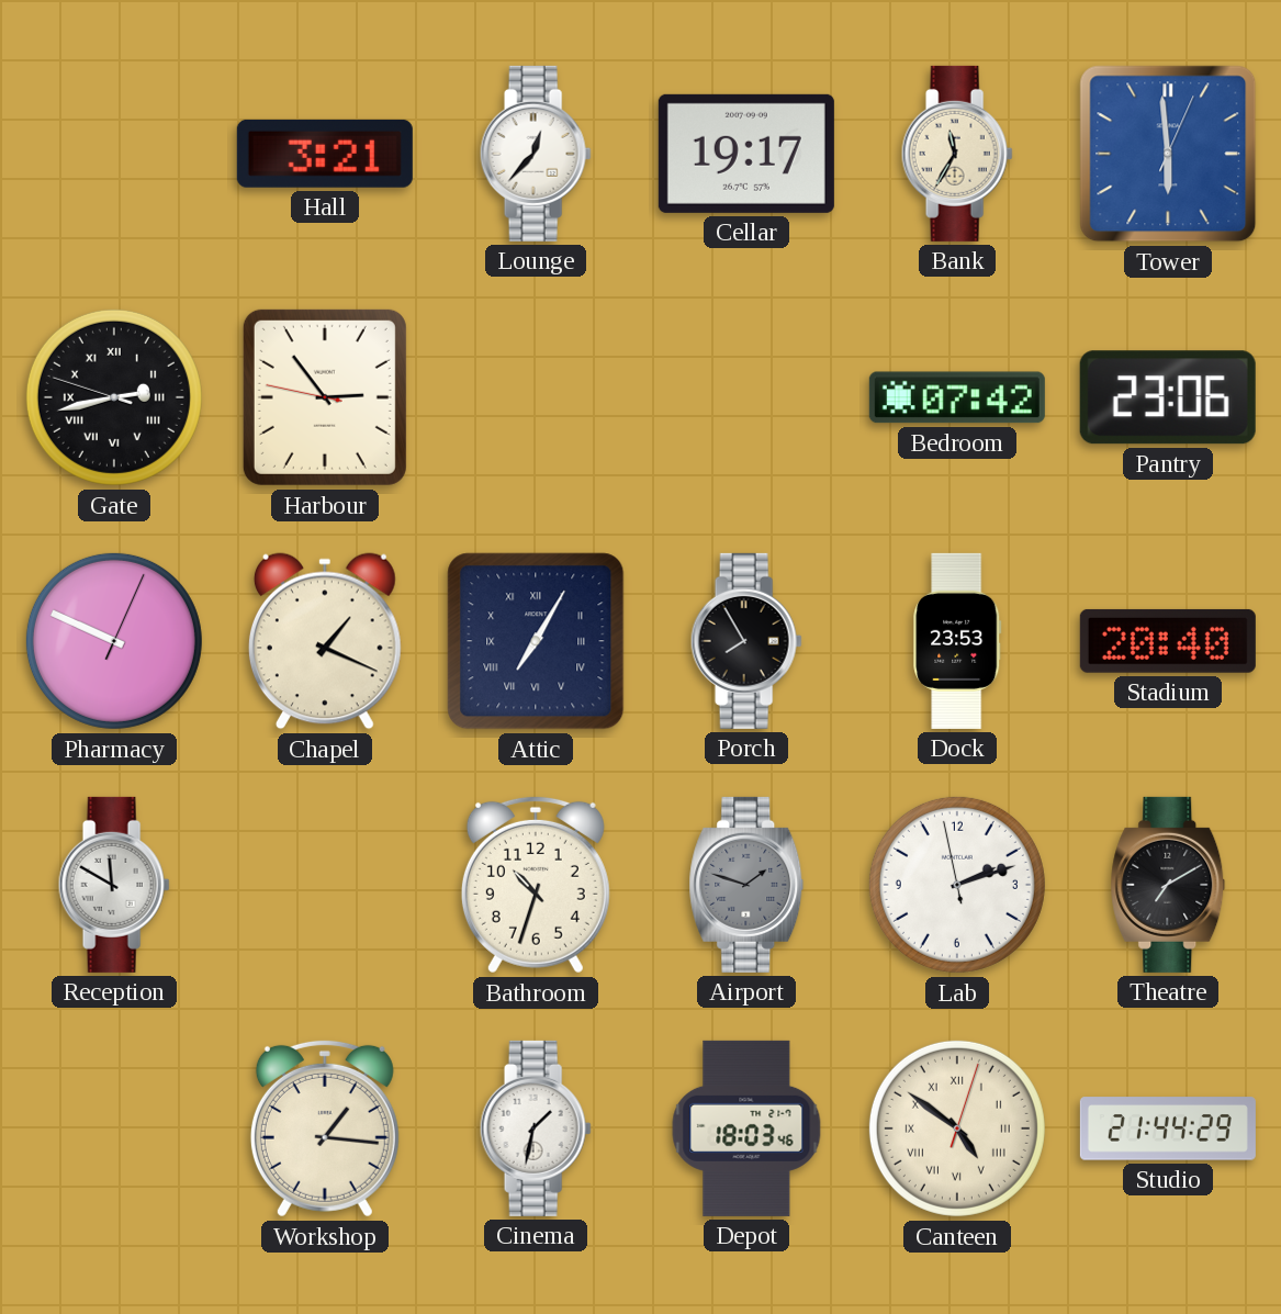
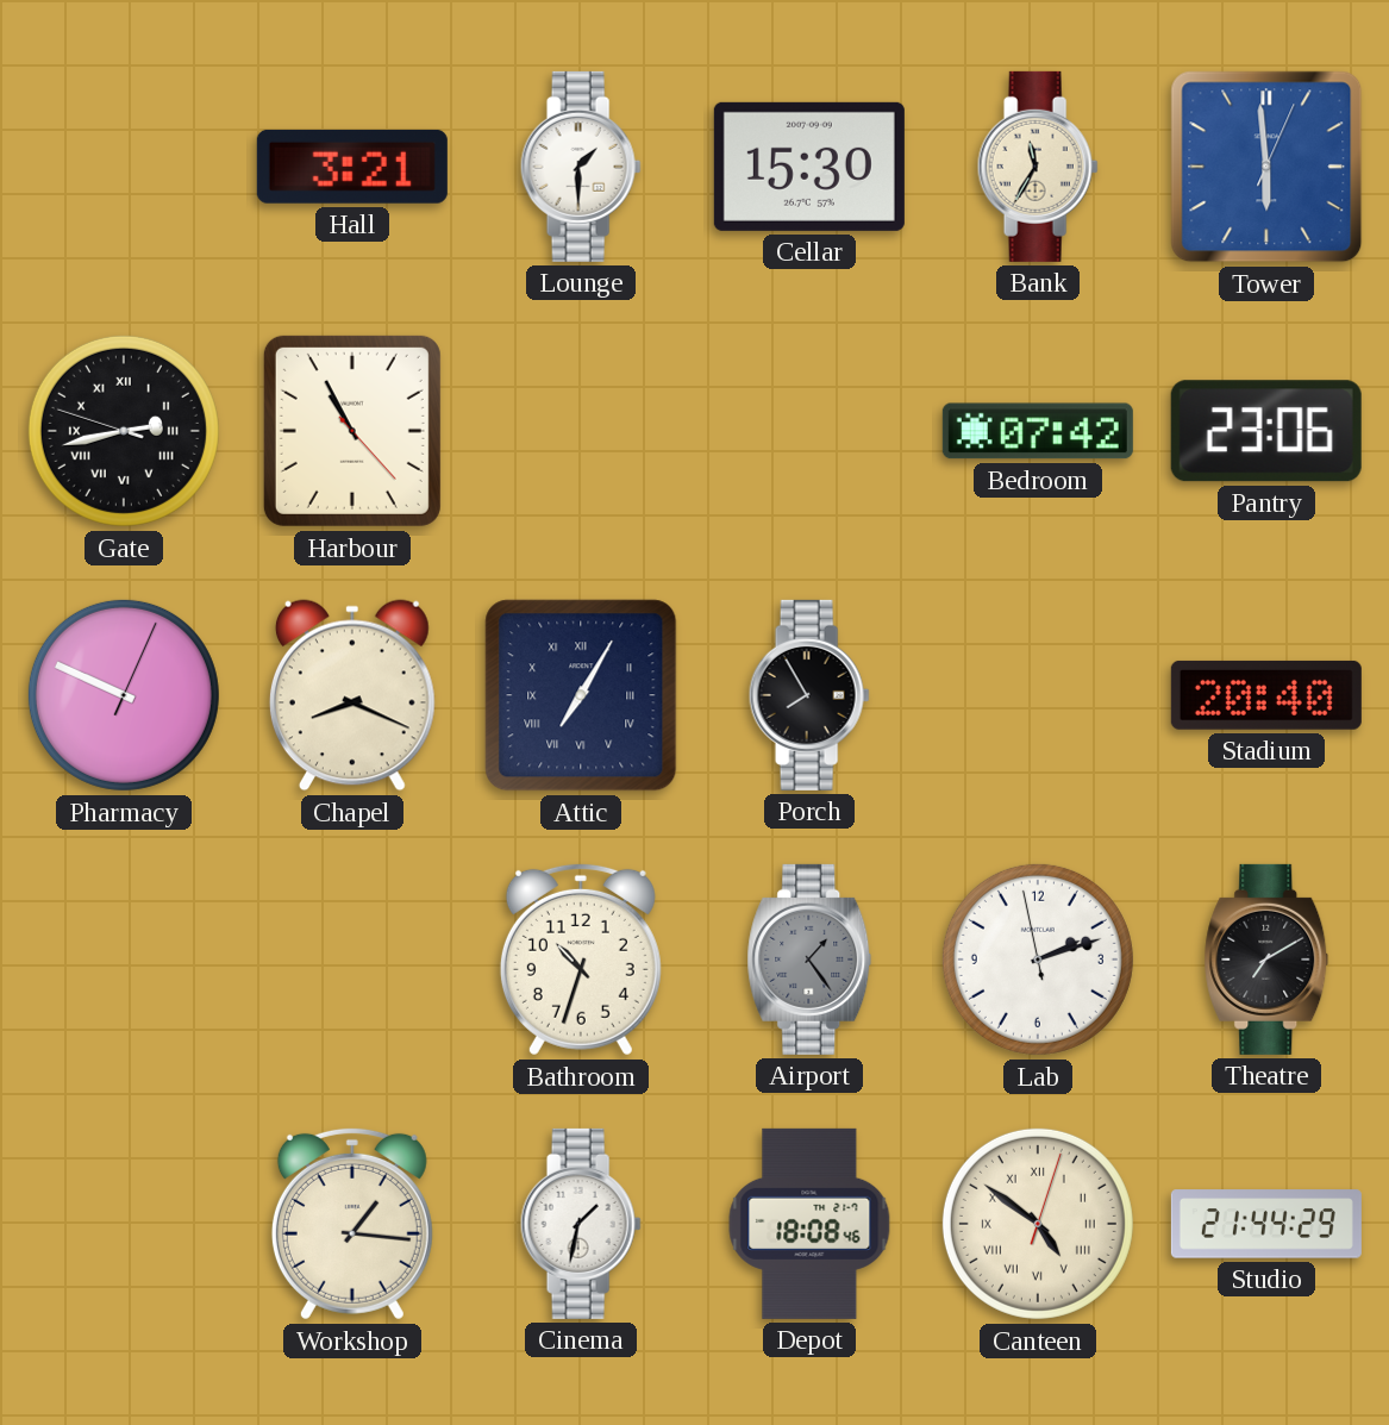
Lounge: 12:37 -> 1:30
Cellar: 19:17 -> 15:30
Harbour: 2:53 -> 10:55
Chapel: 1:19 -> 8:19
Dock: 23:53 -> none
Reception: 11:50 -> none
Airport: 1:48 -> 1:24
Depot: 18:03 -> 18:08
